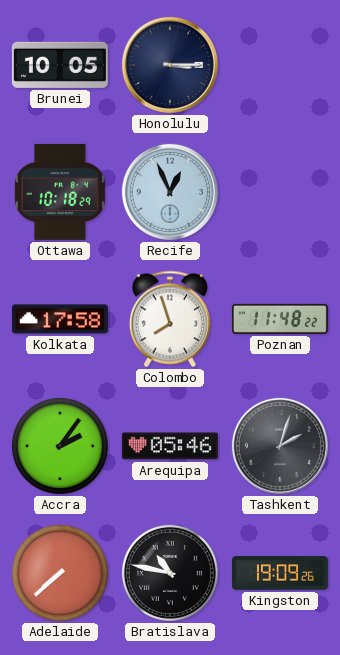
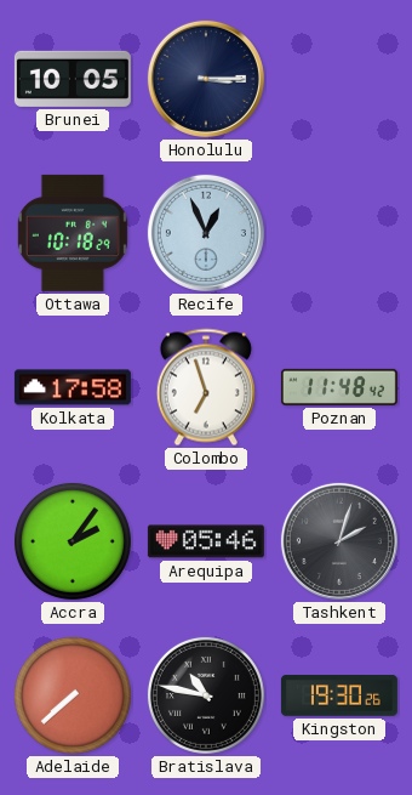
Colombo: 7:57 -> 6:57
Poznan: 11:48:22 -> 11:48:42
Kingston: 19:09 -> 19:30
